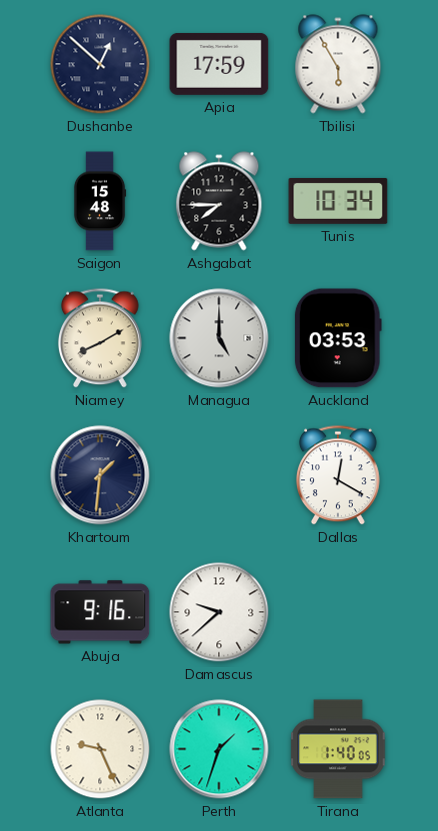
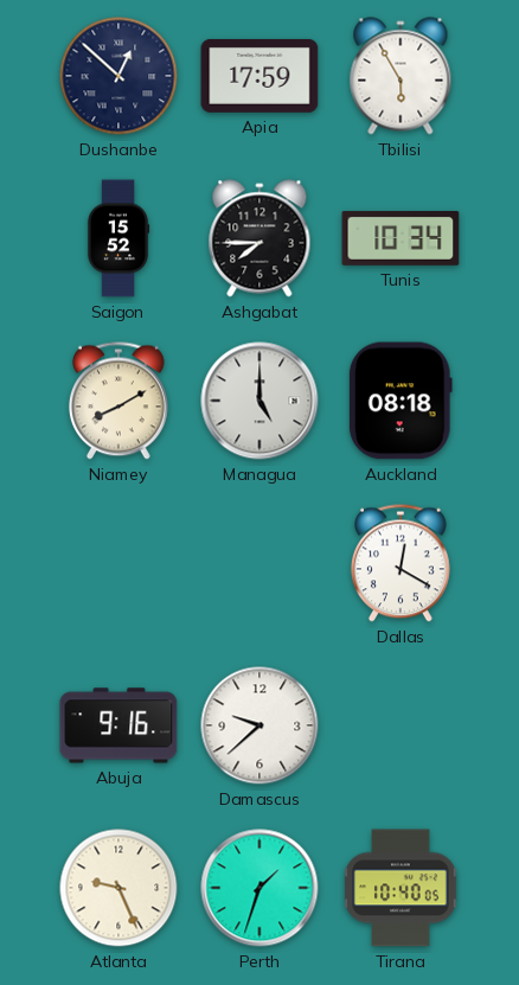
Saigon: 15:48 -> 15:52
Auckland: 03:53 -> 08:18
Khartoum: 1:31 -> none
Tirana: 1:40 -> 10:40
